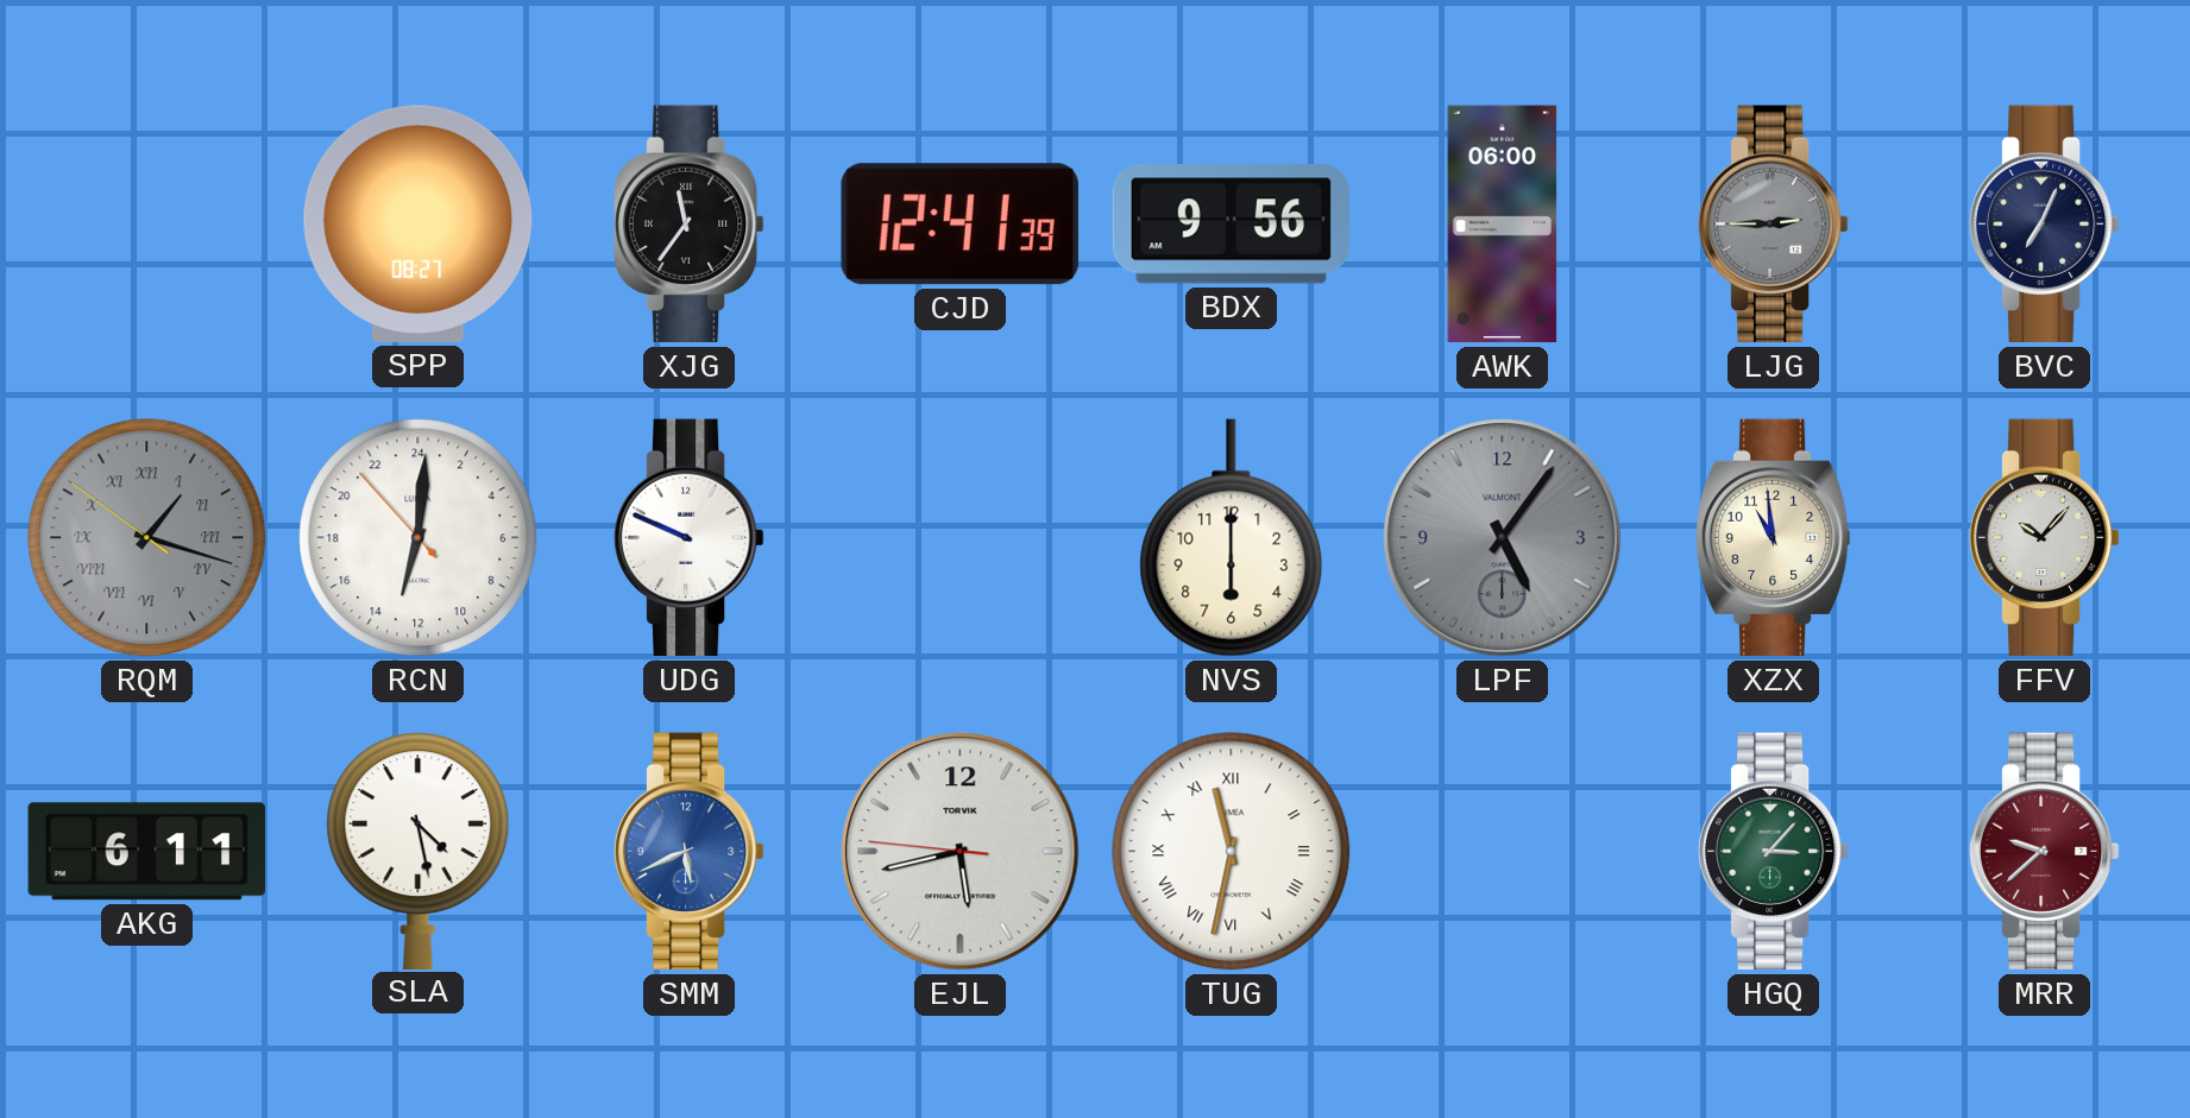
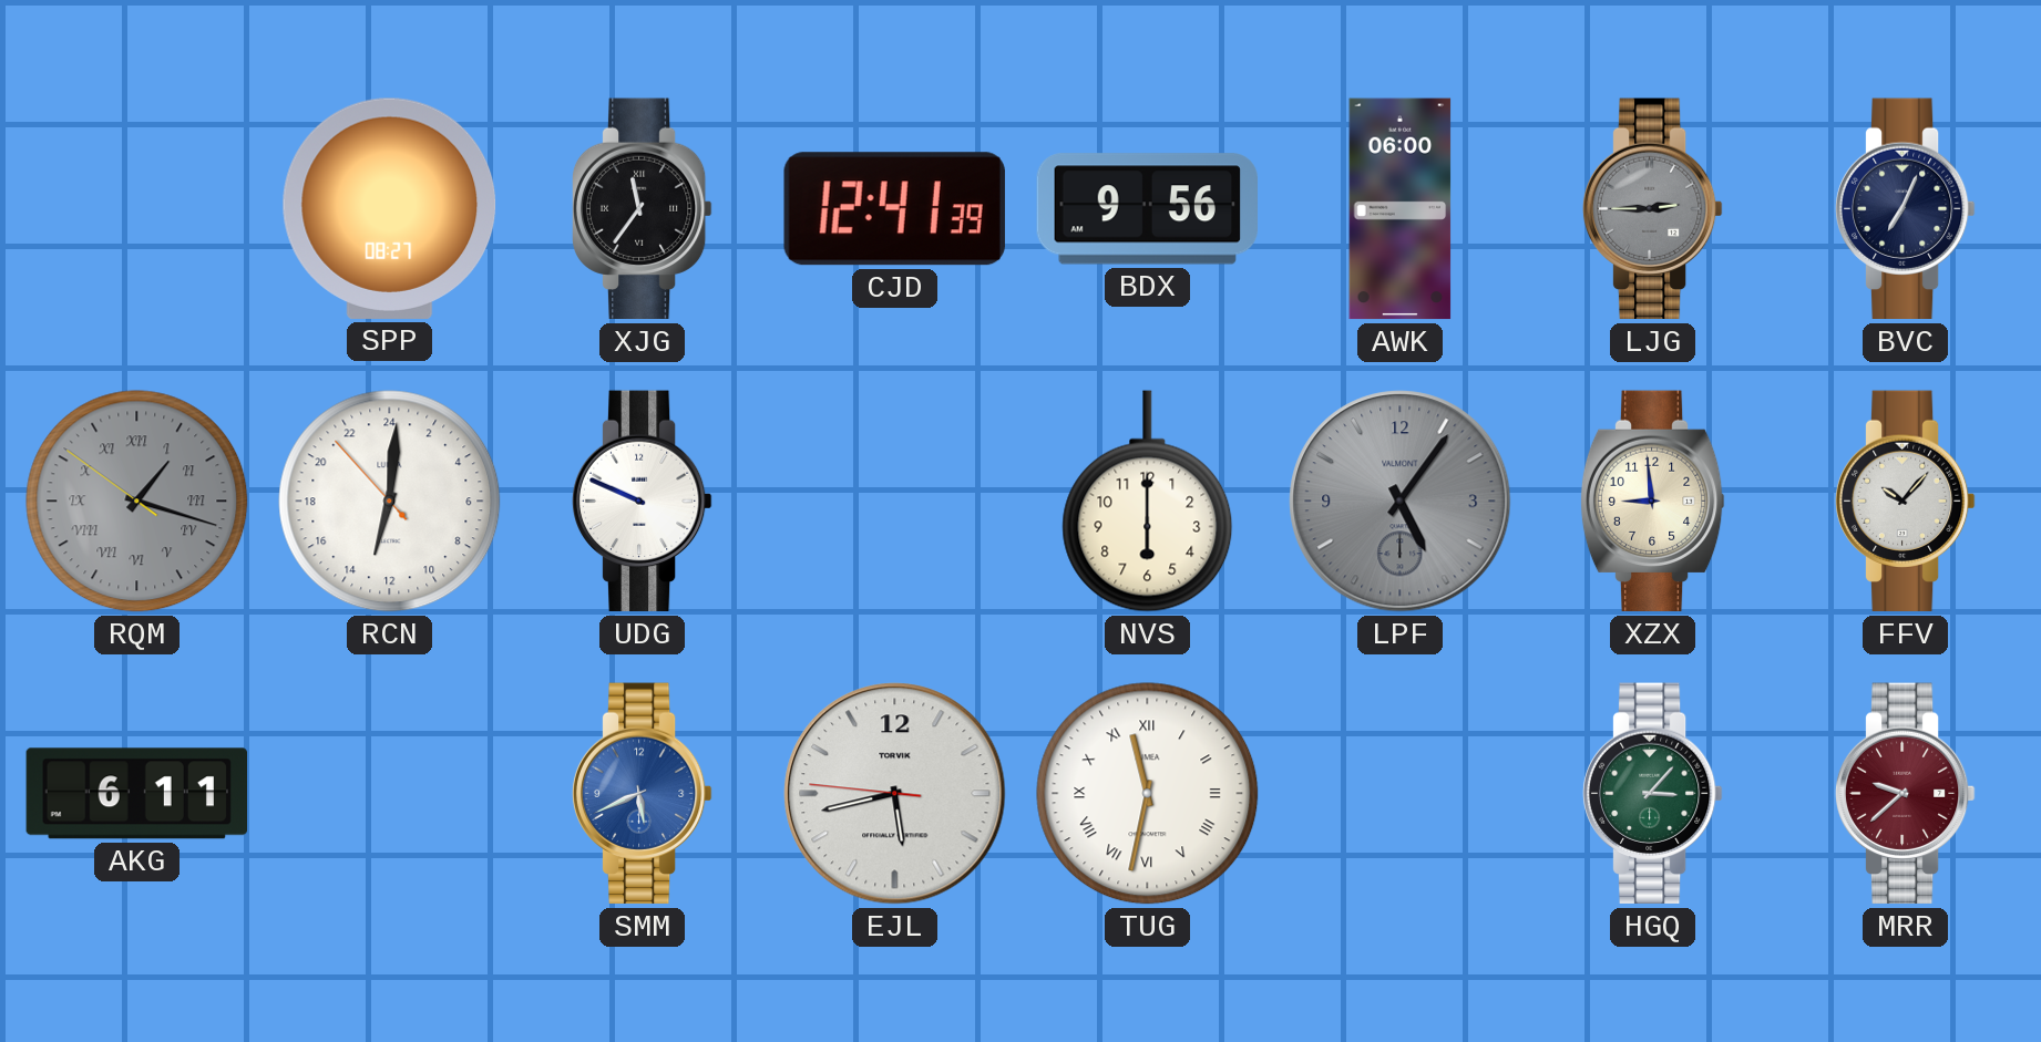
XZX: 10:59 -> 8:59
SLA: 4:28 -> none
